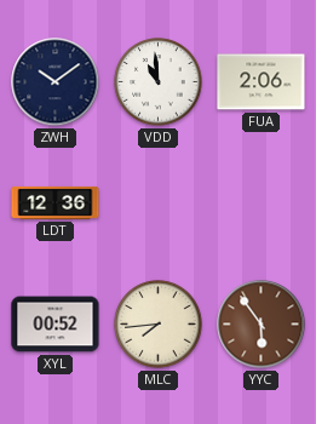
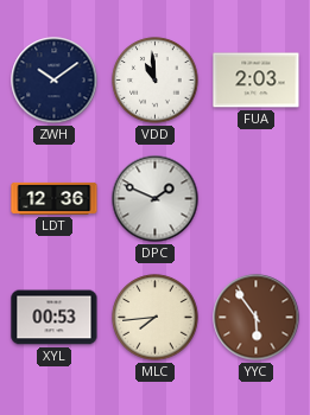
FUA: 2:06 -> 2:03
DPC: none -> 1:49
XYL: 00:52 -> 00:53
